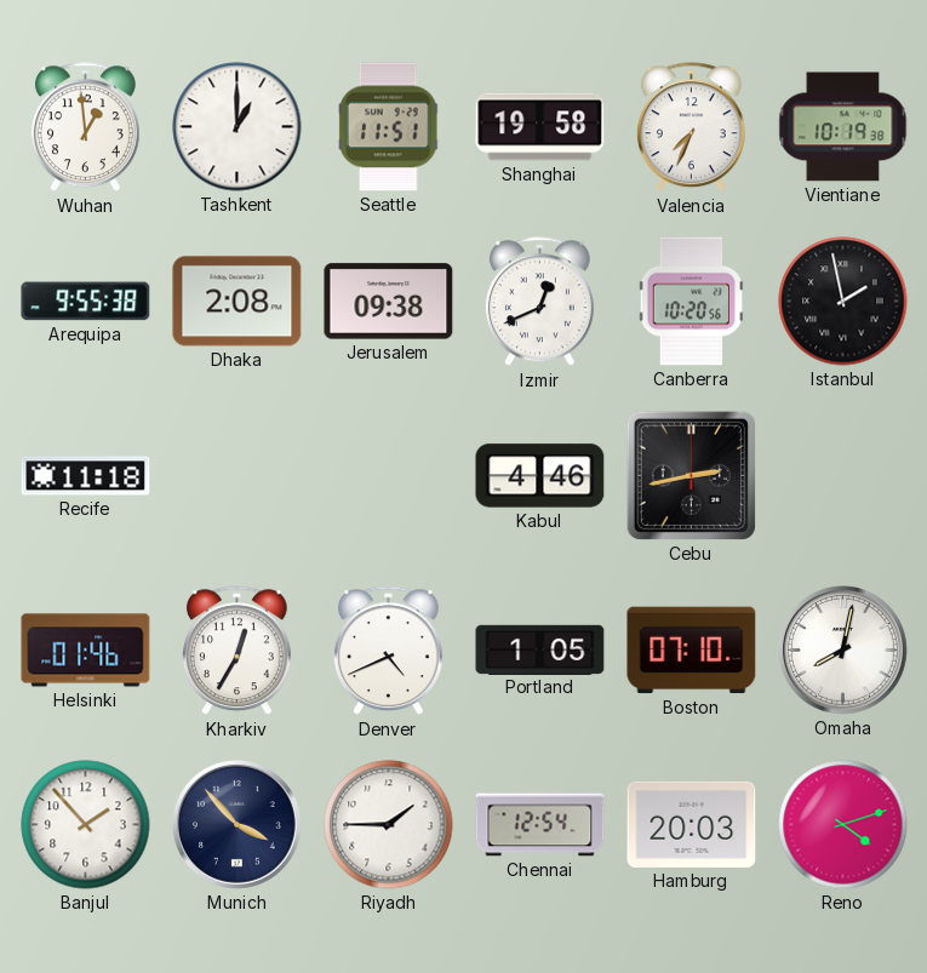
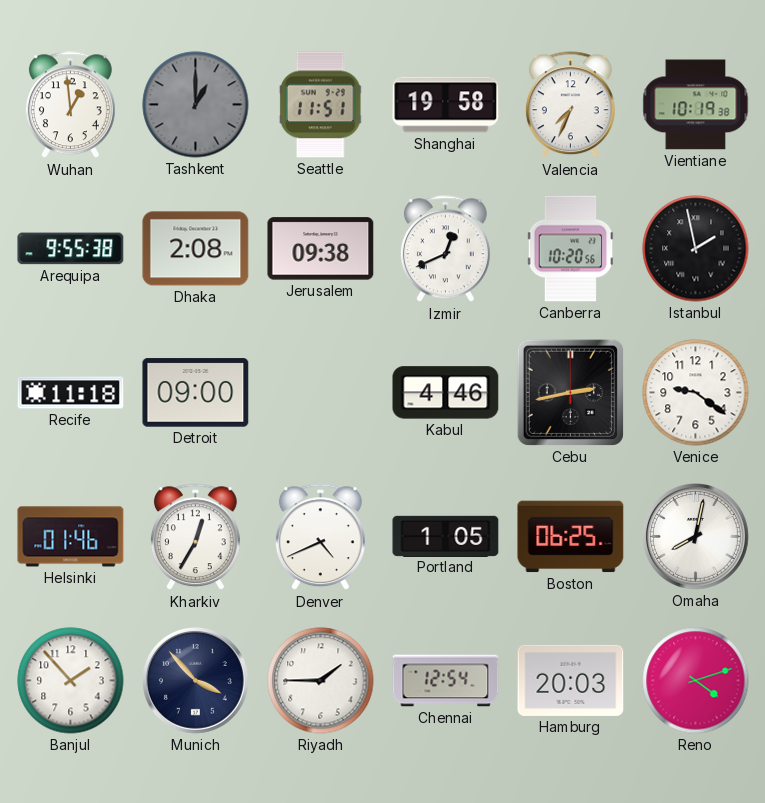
Tashkent dial: white -> grey
Detroit: none -> 09:00
Venice: none -> 9:21
Boston: 07:10 -> 06:25
